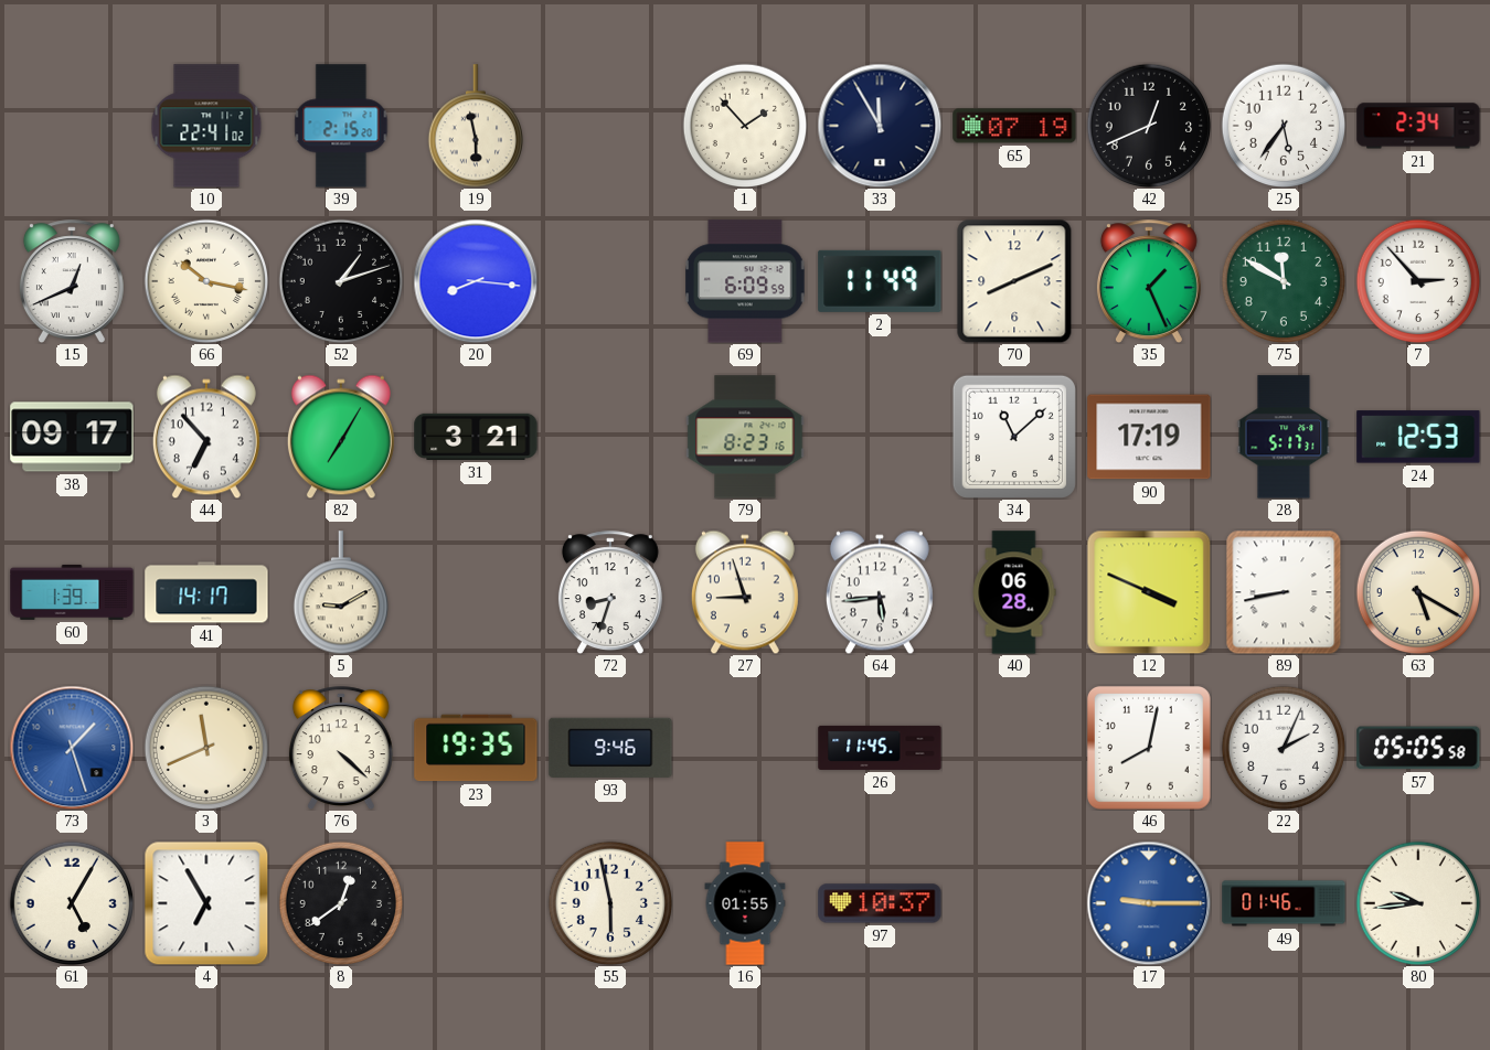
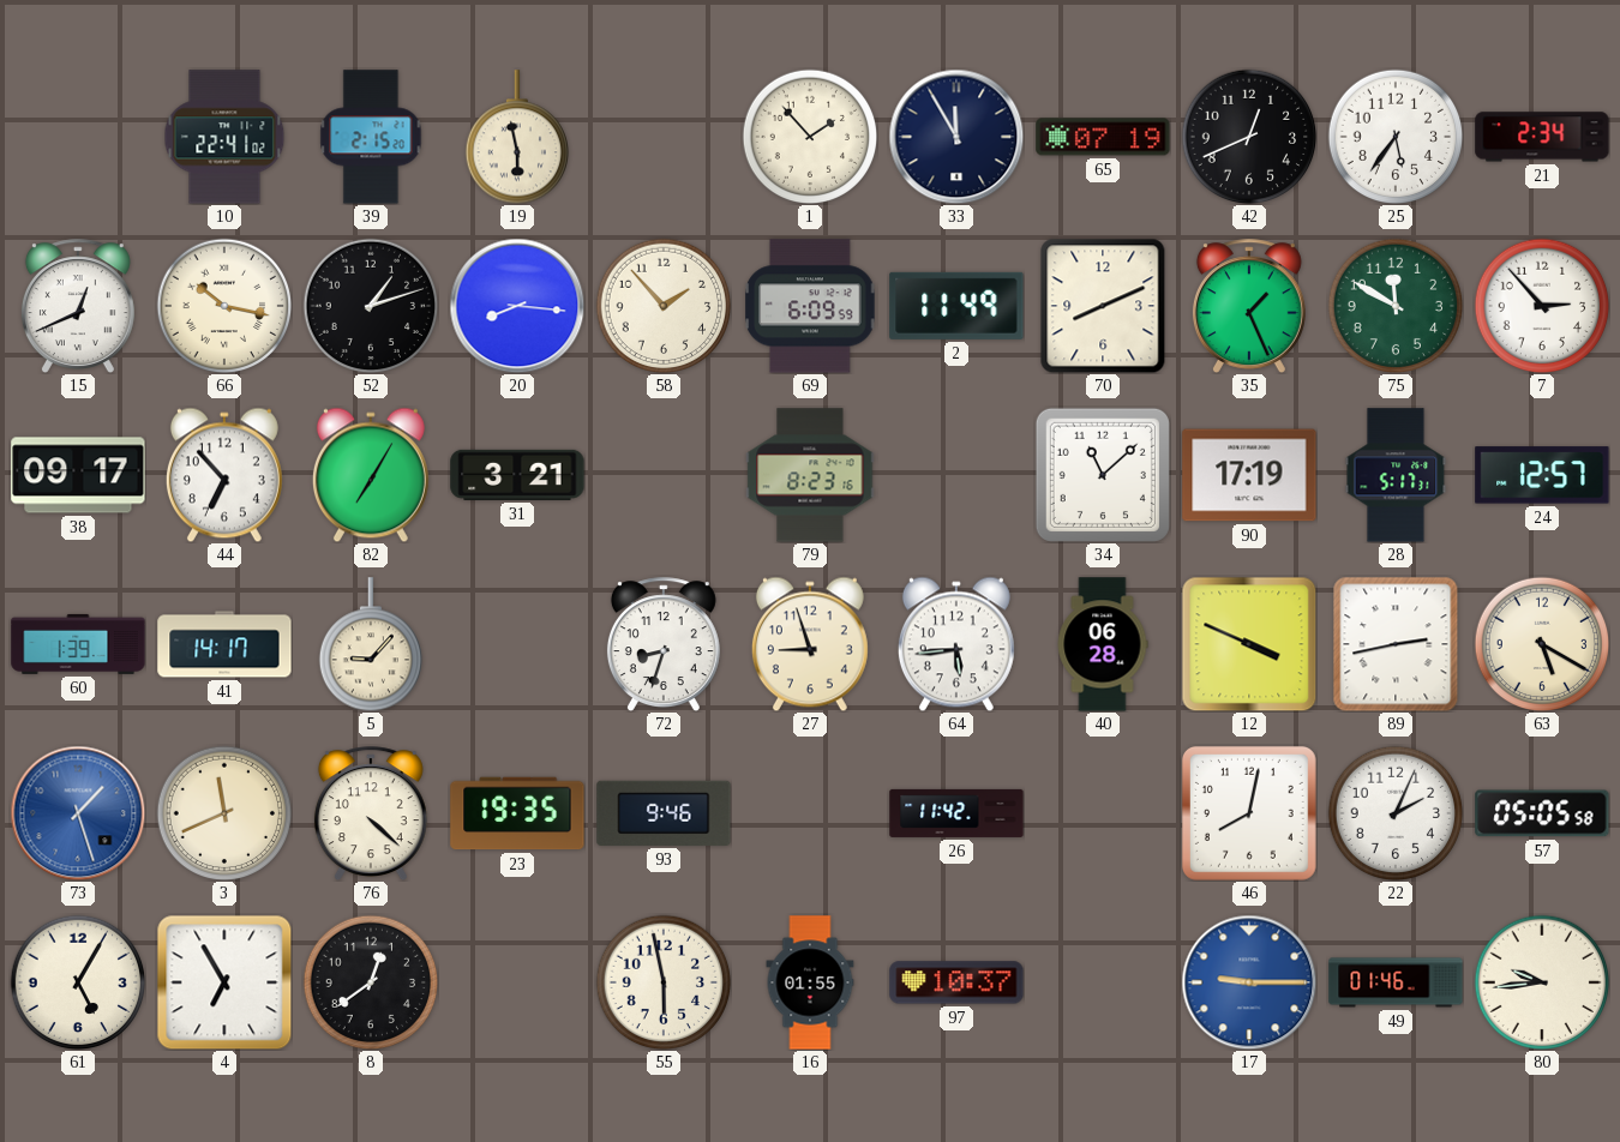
58: none -> 1:53
24: 12:53 -> 12:57
5: 9:10 -> 9:07
89: 8:43 -> 2:43
26: 11:45 -> 11:42
